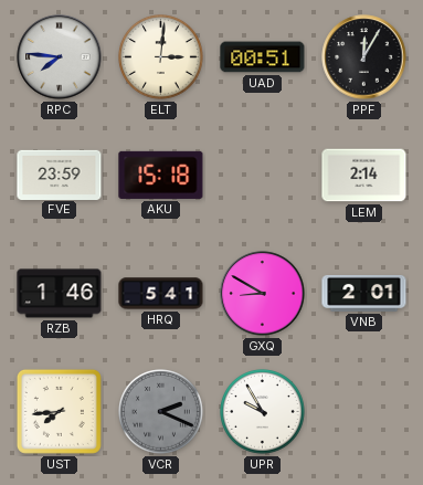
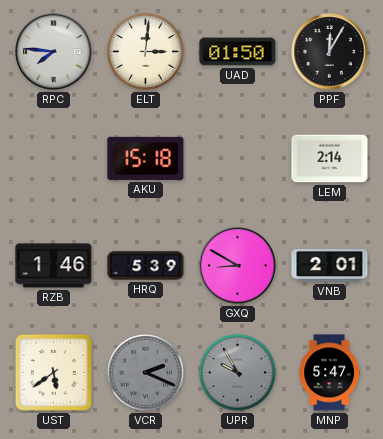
UAD: 00:51 -> 01:50
FVE: 23:59 -> none
HRQ: 5:41 -> 5:39
UST: 7:44 -> 5:39
UPR dial: white -> grey
MNP: none -> 5:47
